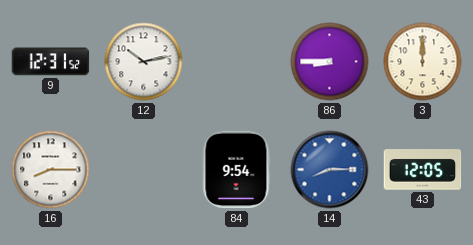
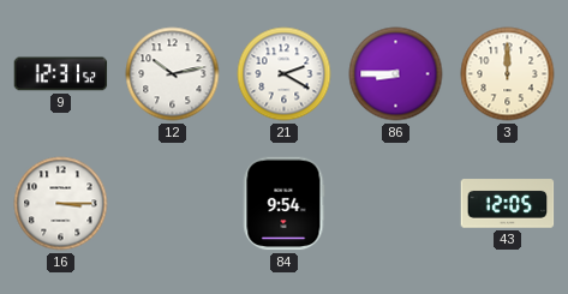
21: none -> 2:20
16: 8:15 -> 3:15
14: 8:15 -> none
